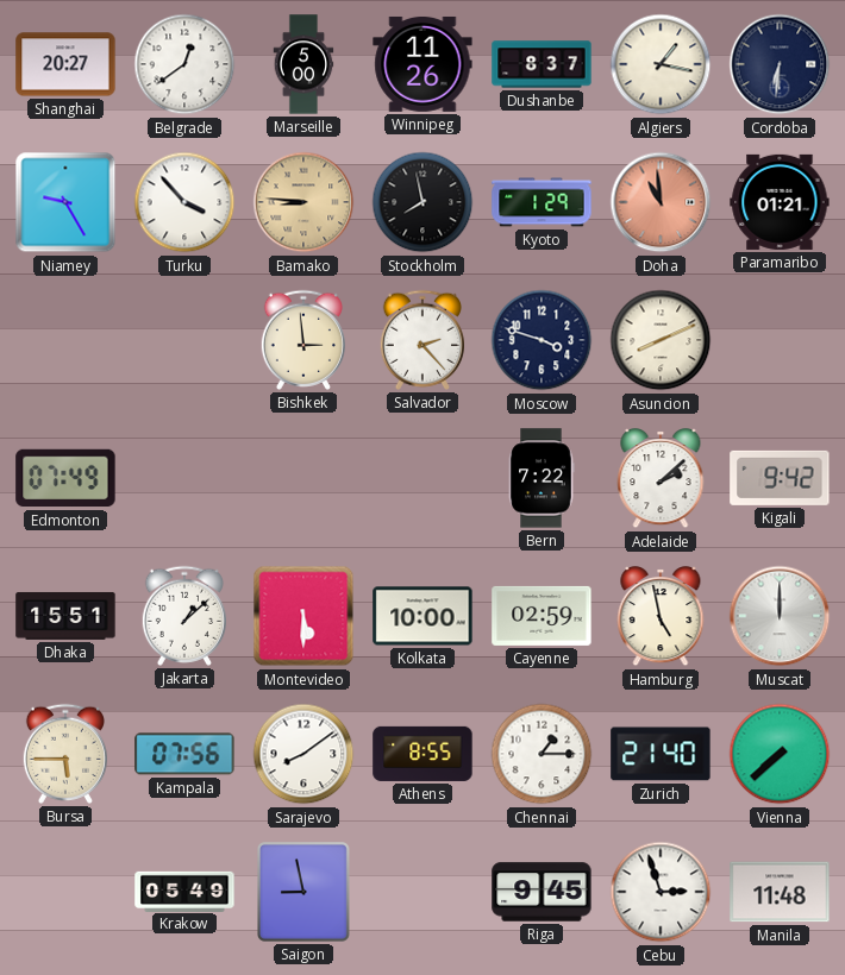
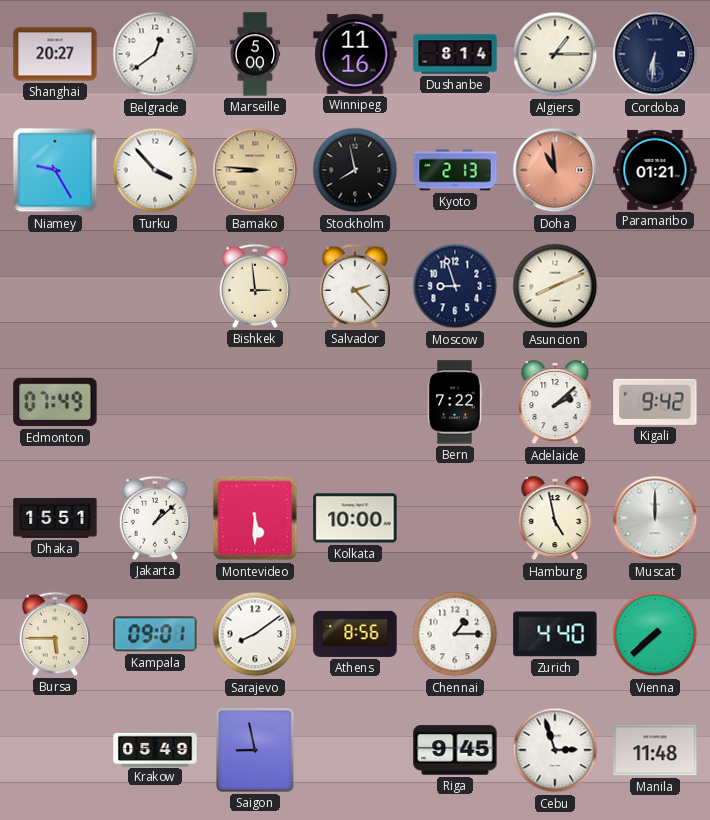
Winnipeg: 11:26 -> 11:16
Dushanbe: 8:37 -> 8:14
Algiers: 1:17 -> 1:15
Kyoto: 1:29 -> 2:13
Moscow: 3:48 -> 8:57
Cayenne: 02:59 -> none
Kampala: 07:56 -> 09:01
Athens: 8:55 -> 8:56
Zurich: 21:40 -> 4:40
